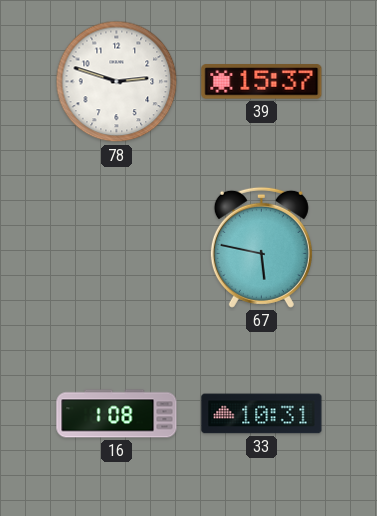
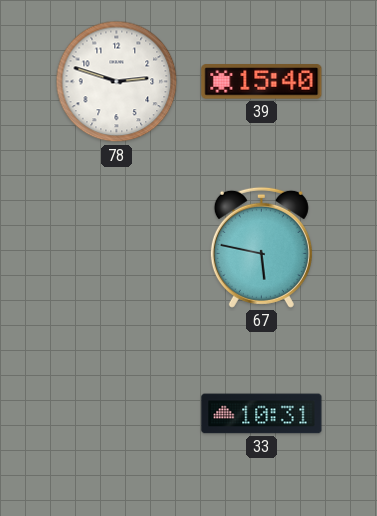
39: 15:37 -> 15:40
16: 1:08 -> none
